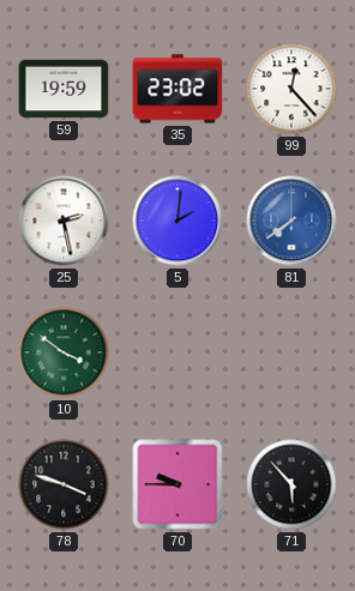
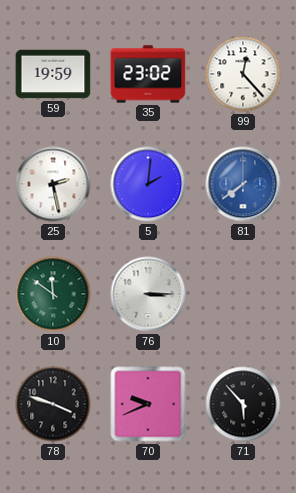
10: 3:51 -> 11:51
76: none -> 3:15
70: 9:45 -> 9:41
